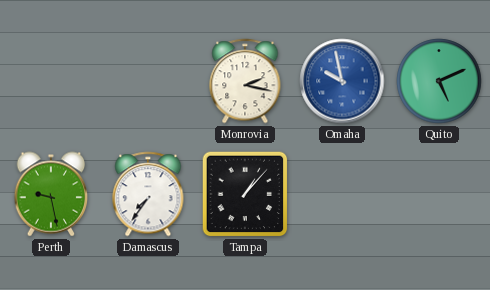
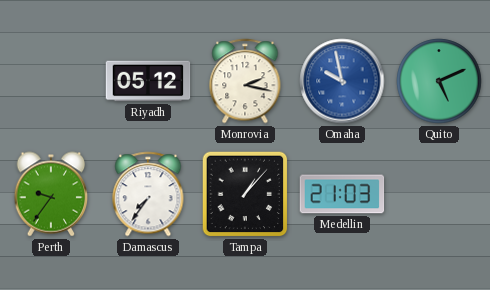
Riyadh: none -> 05:12
Perth: 9:28 -> 9:36
Medellin: none -> 21:03
